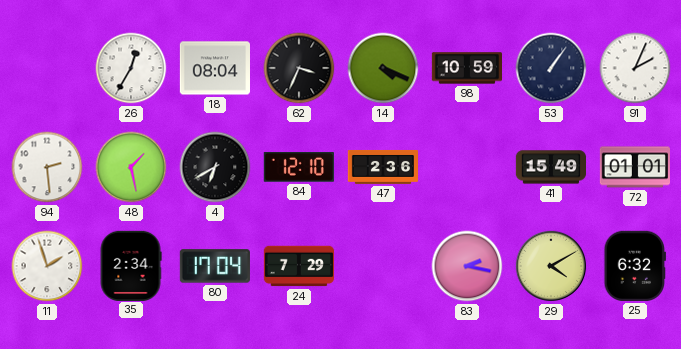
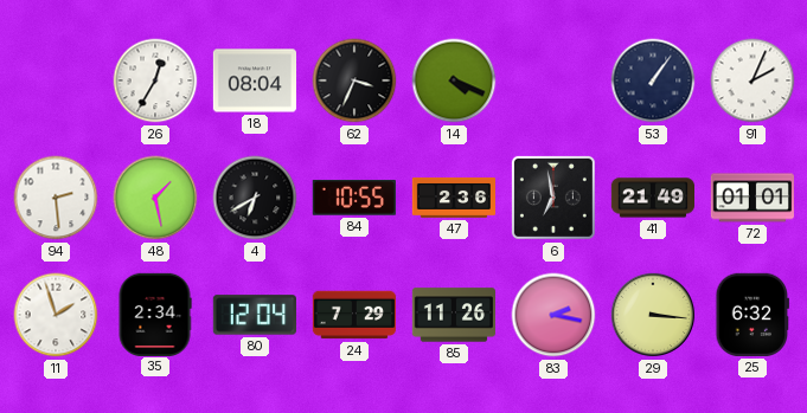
98: 10:59 -> none
84: 12:10 -> 10:55
6: none -> 6:58
41: 15:49 -> 21:49
80: 17:04 -> 12:04
85: none -> 11:26
29: 4:10 -> 3:16
